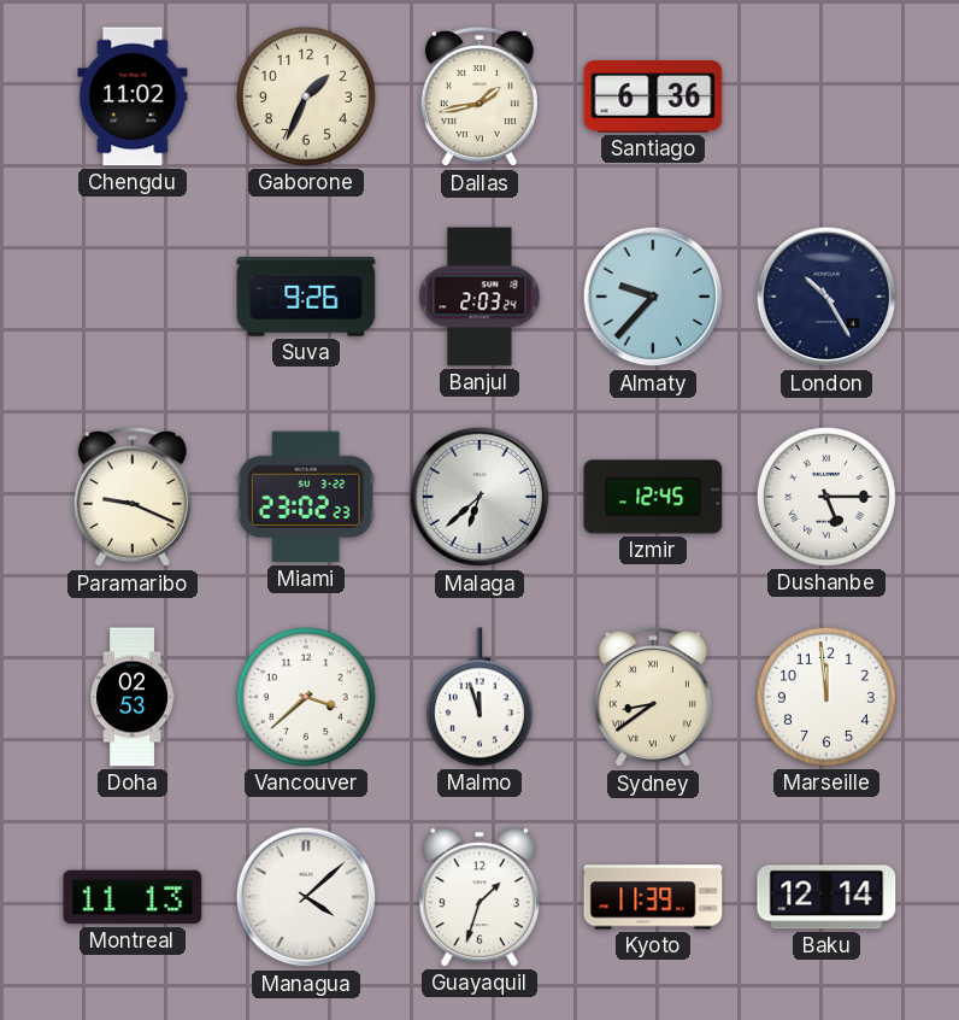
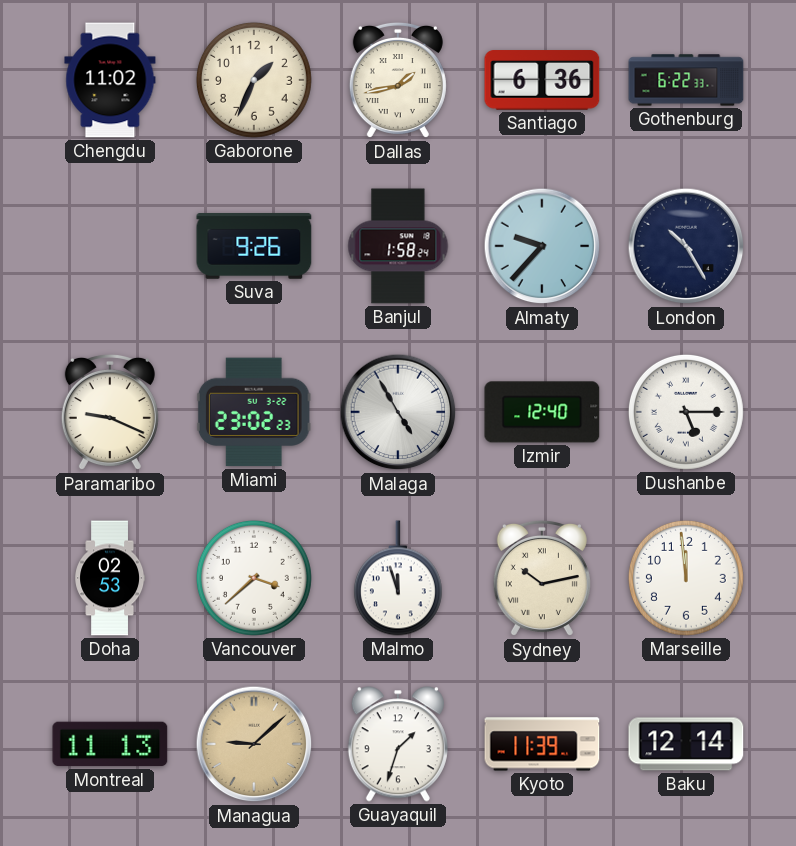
Gothenburg: none -> 6:22
Banjul: 2:03 -> 1:58
Malaga: 6:38 -> 4:55
Izmir: 12:45 -> 12:40
Sydney: 8:39 -> 10:13
Managua: 4:08 -> 9:08
Managua dial: white -> champagne
